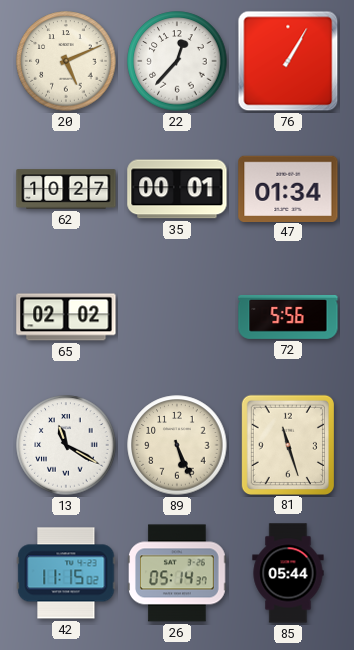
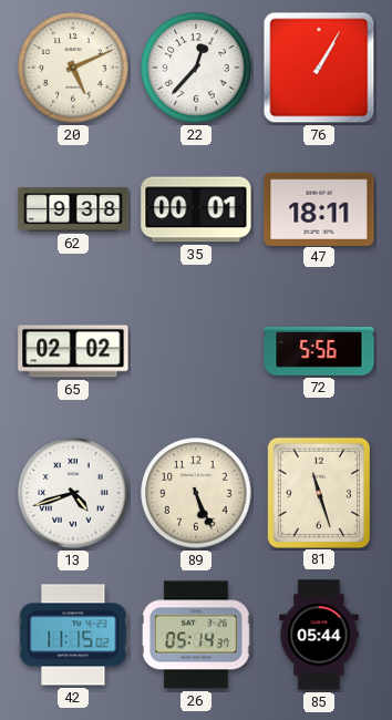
62: 10:27 -> 9:38
47: 01:34 -> 18:11
13: 11:20 -> 4:42
